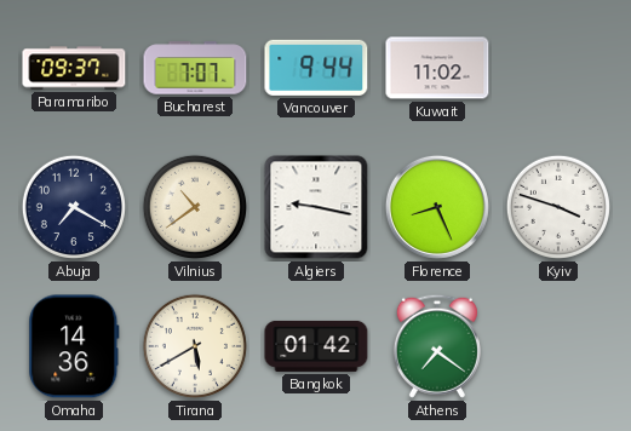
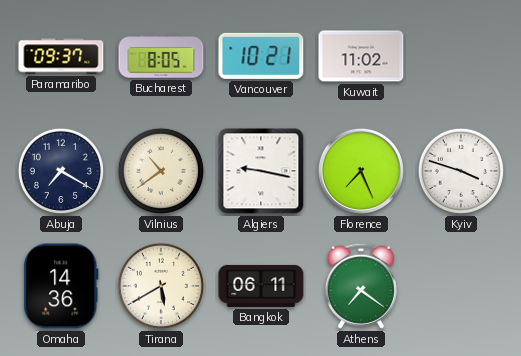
Bucharest: 7:07 -> 8:05
Vancouver: 9:44 -> 10:21
Florence: 8:26 -> 7:26
Bangkok: 01:42 -> 06:11
